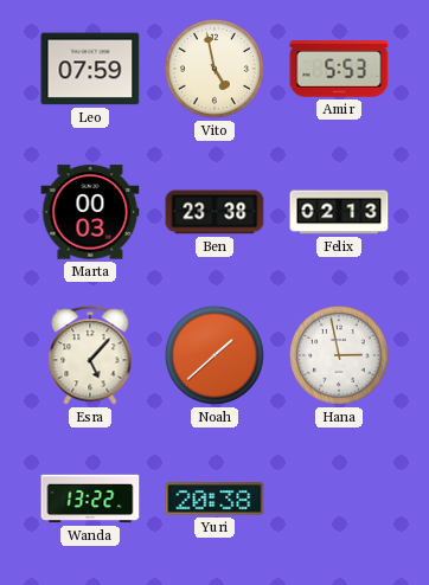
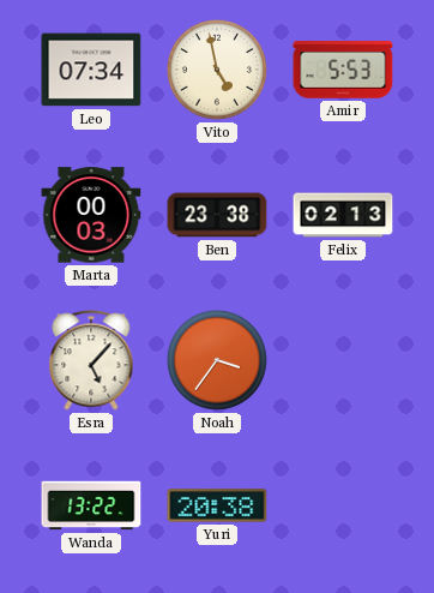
Leo: 07:59 -> 07:34
Noah: 1:38 -> 3:36
Hana: 2:58 -> none
